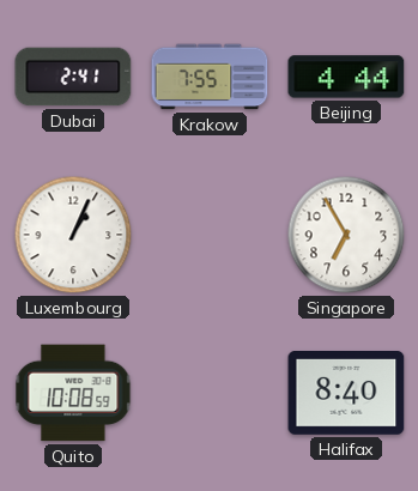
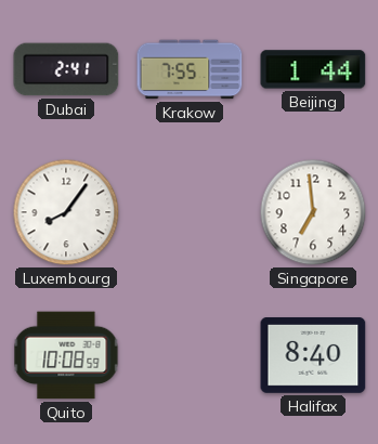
Beijing: 4:44 -> 1:44
Luxembourg: 1:04 -> 8:06
Singapore: 6:55 -> 6:59
